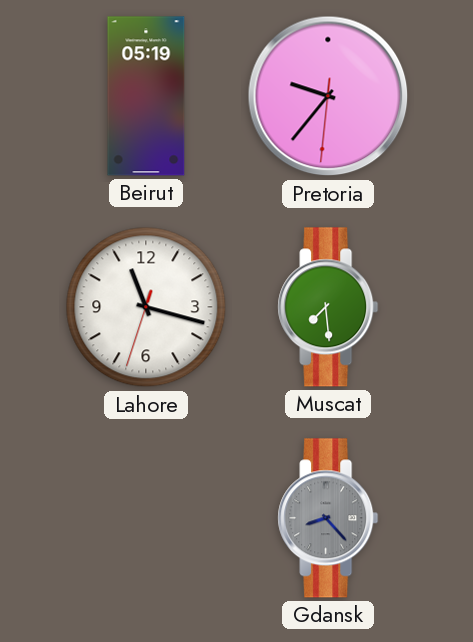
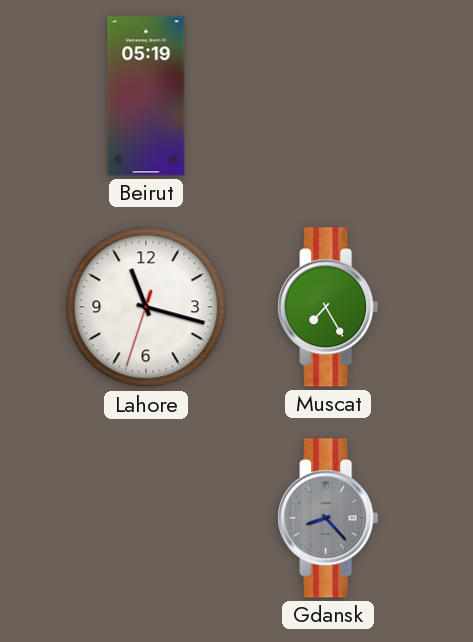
Pretoria: 9:36 -> none
Muscat: 7:29 -> 7:25
